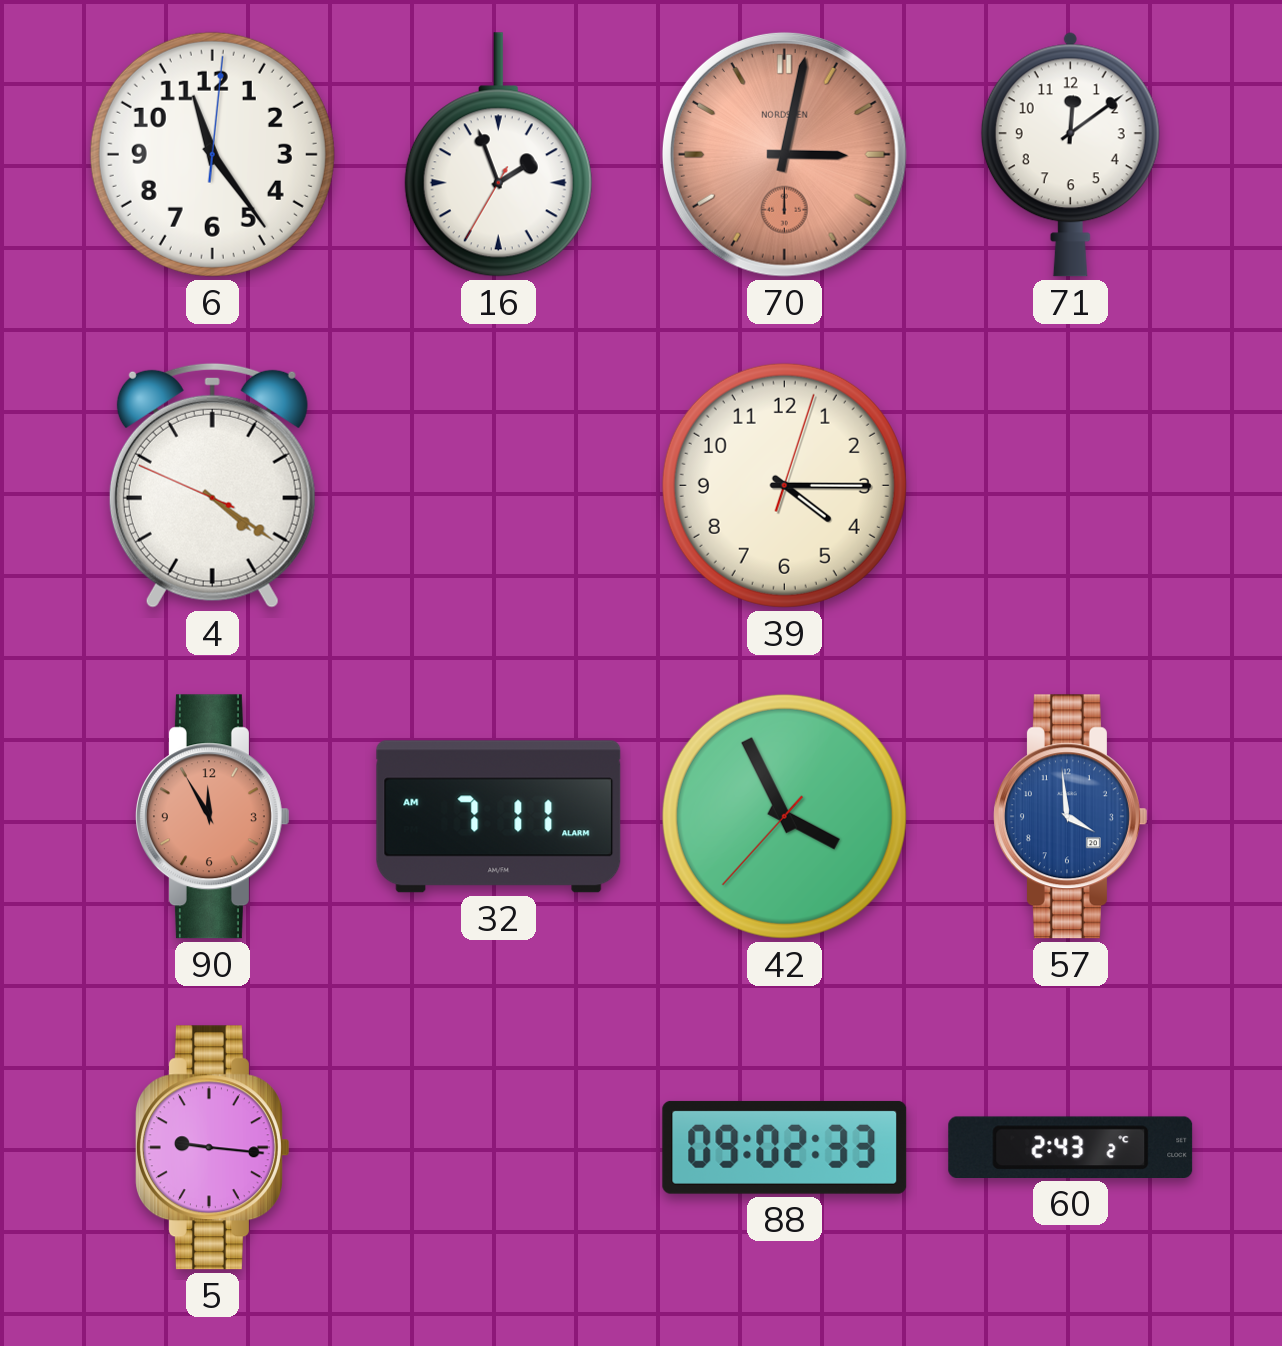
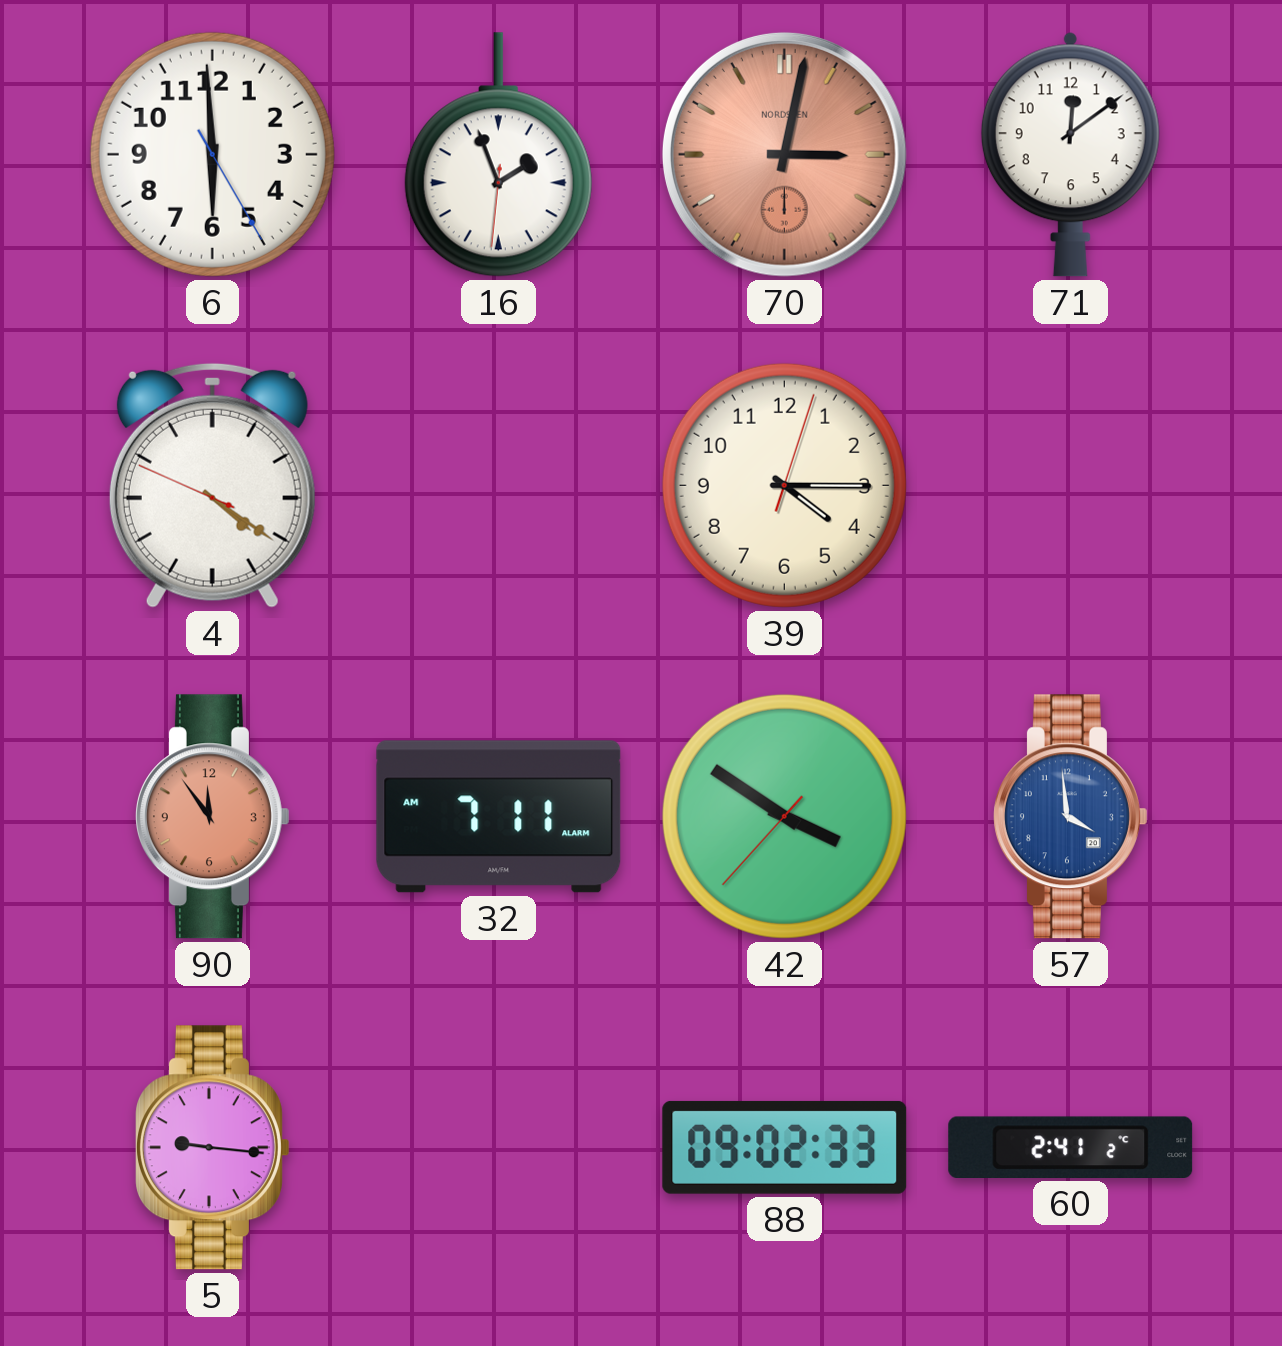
6: 11:24 -> 5:59
16: 1:56:35 -> 1:56:31
90: 11:55 -> 11:54
42: 3:55 -> 3:50
60: 2:43 -> 2:41
